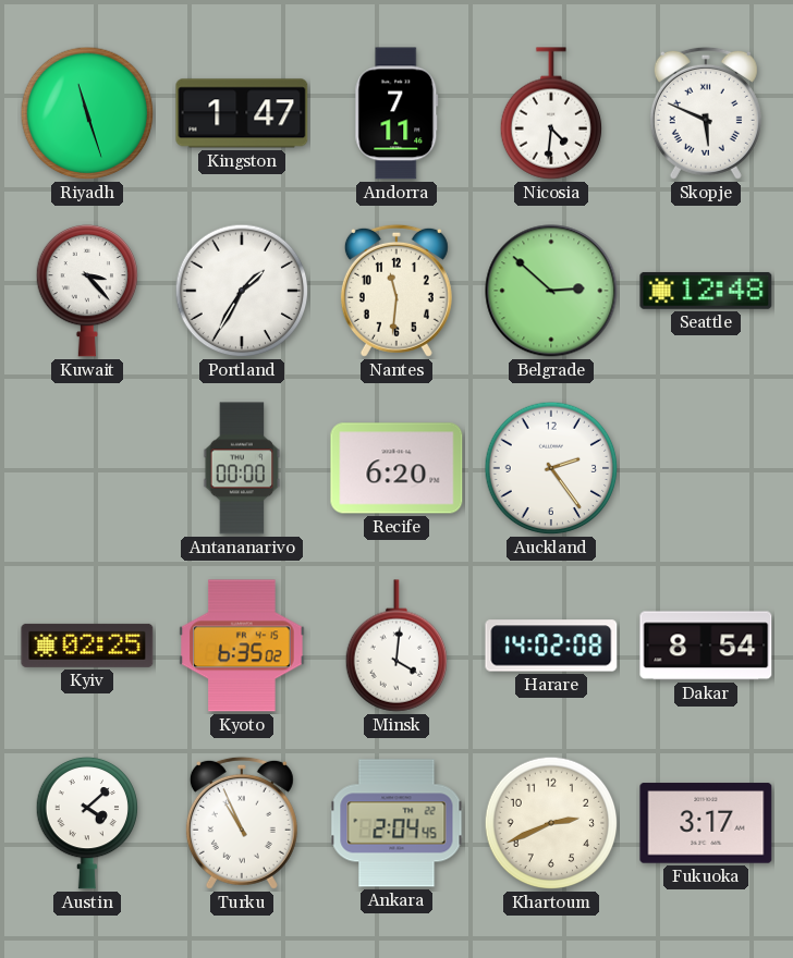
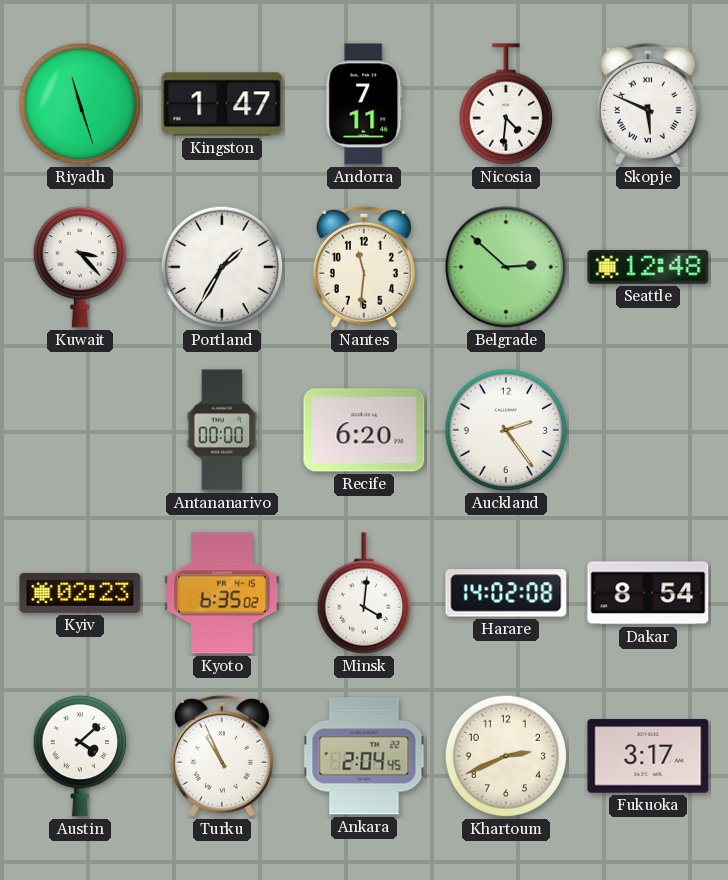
Kyiv: 02:25 -> 02:23
